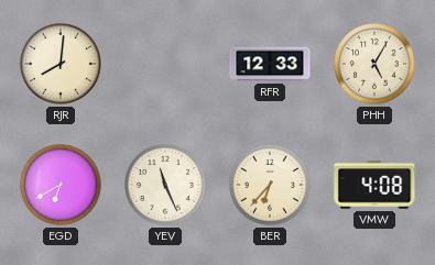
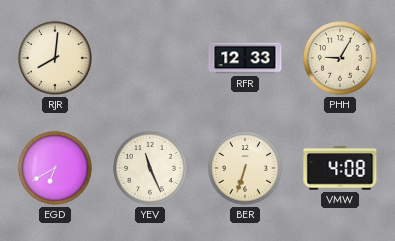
PHH: 5:05 -> 9:05
BER: 6:37 -> 6:33
